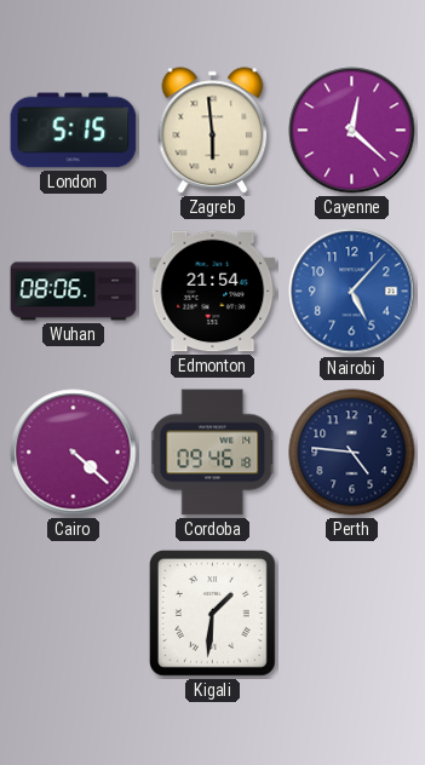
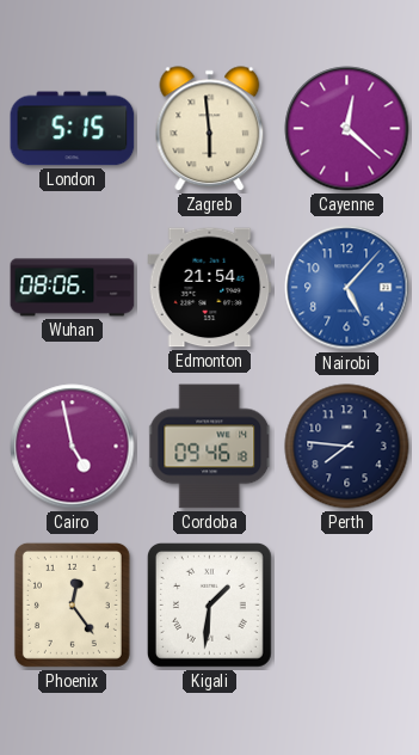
Cairo: 4:22 -> 4:58
Perth: 4:46 -> 7:46
Phoenix: none -> 12:24
